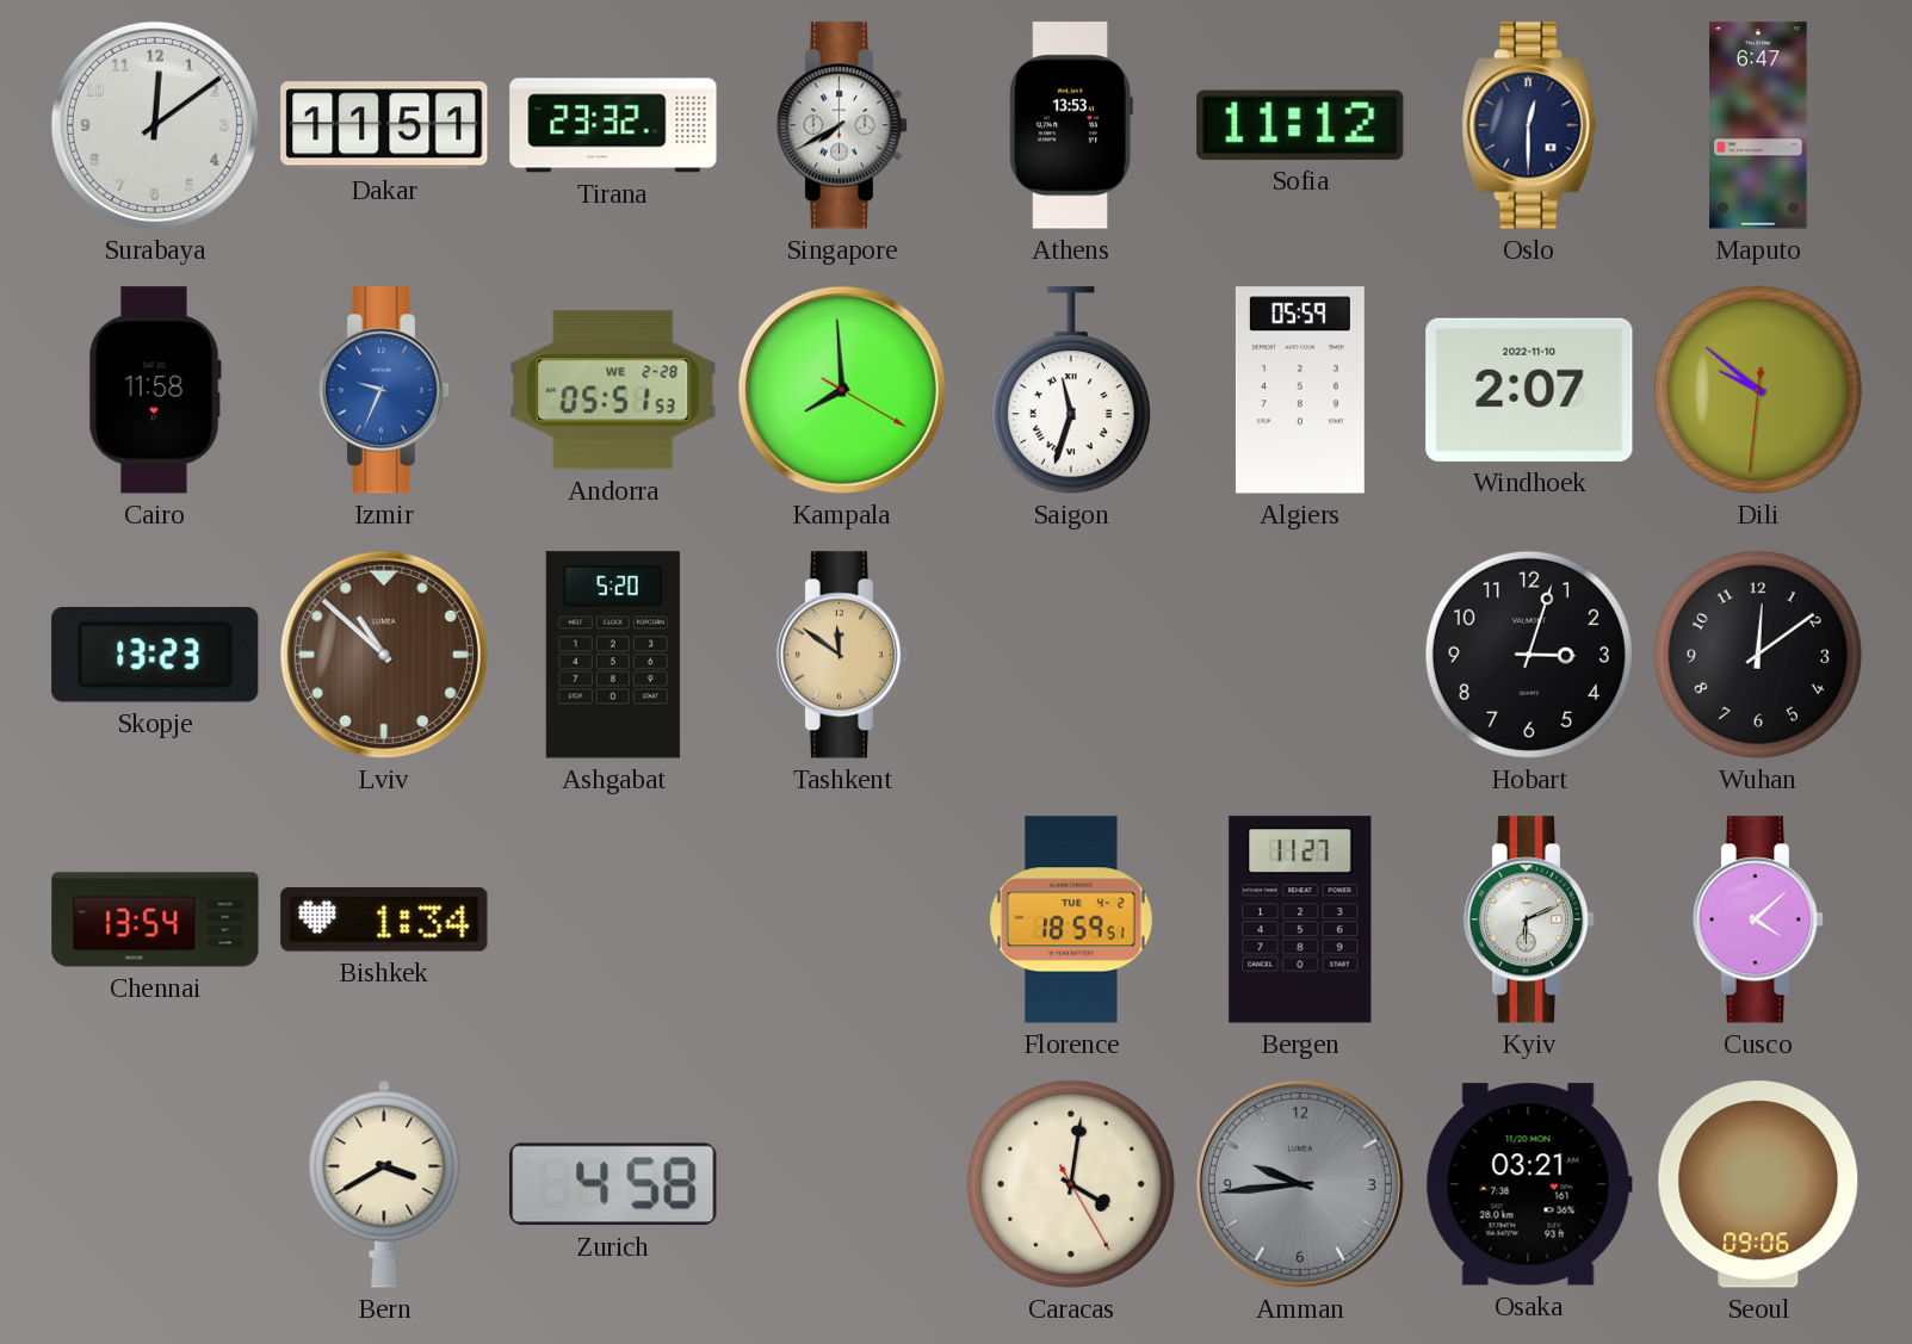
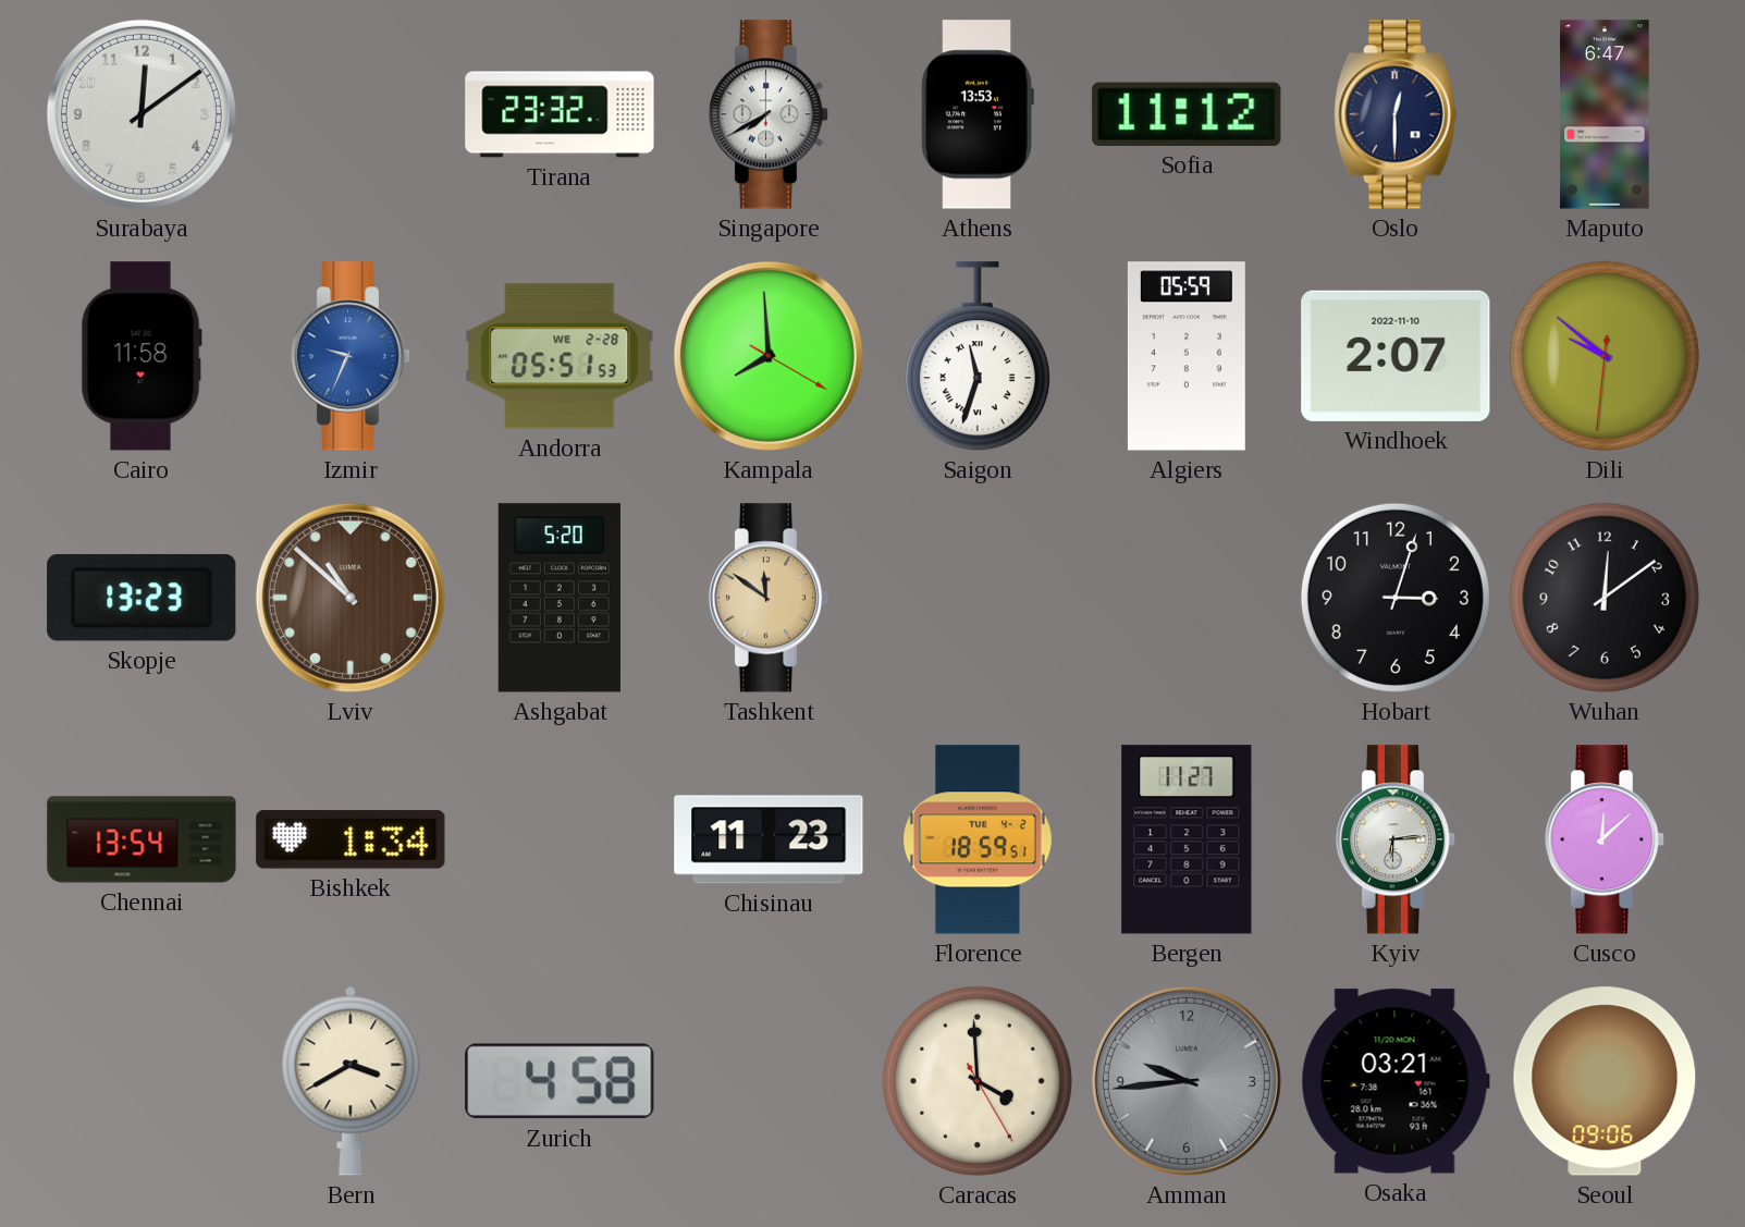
Dakar: 11:51 -> none
Chisinau: none -> 11:23
Kyiv: 6:11 -> 6:14
Cusco: 4:08 -> 12:08
Caracas: 4:01 -> 3:59
